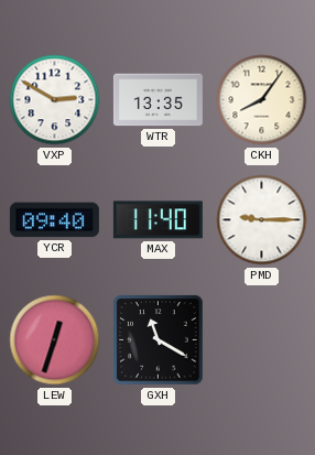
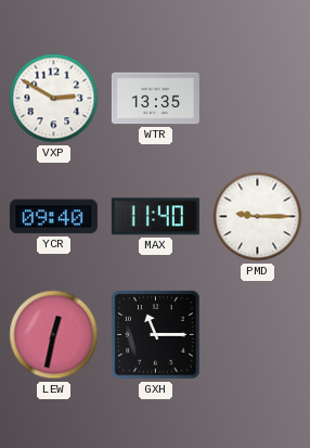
CKH: 8:06 -> none
LEW: 12:33 -> 12:32
GXH: 11:20 -> 11:15
